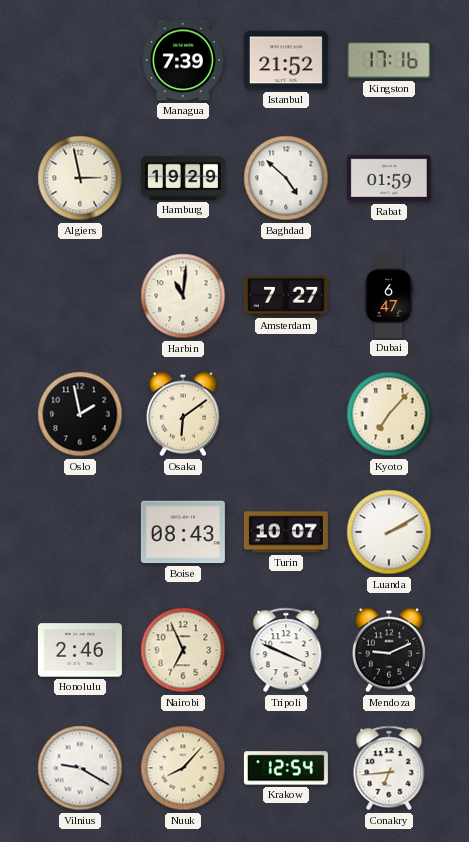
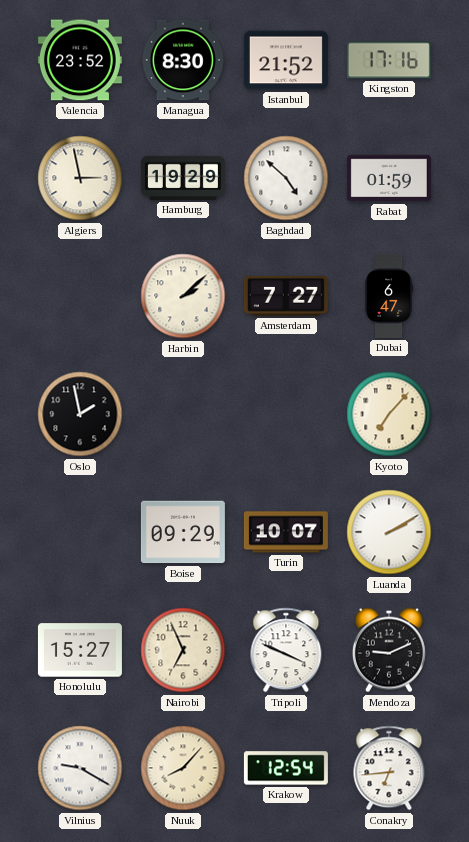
Valencia: none -> 23:52
Managua: 7:39 -> 8:30
Harbin: 11:01 -> 2:08
Osaka: 6:09 -> none
Boise: 08:43 -> 09:29
Honolulu: 2:46 -> 15:27
